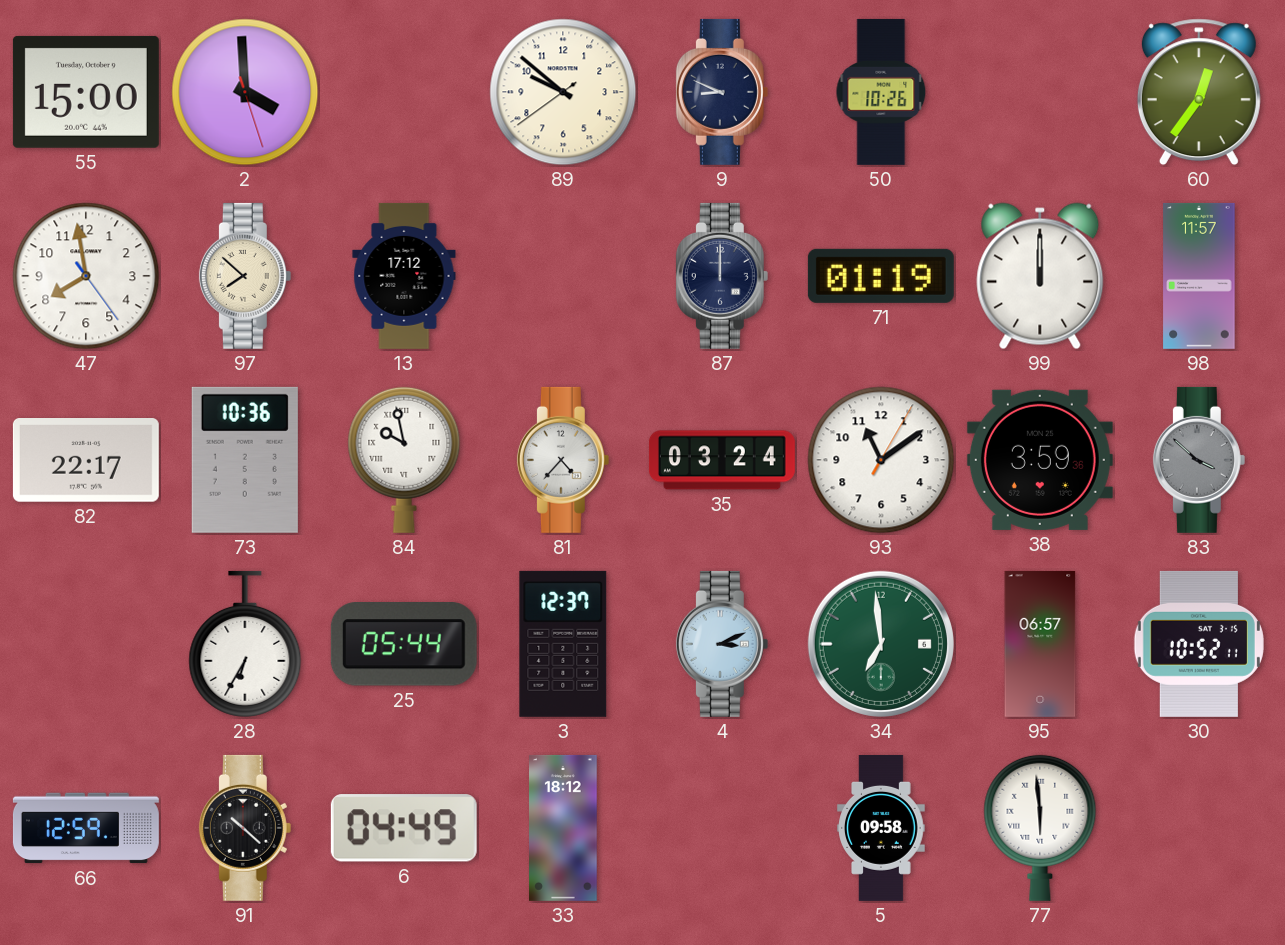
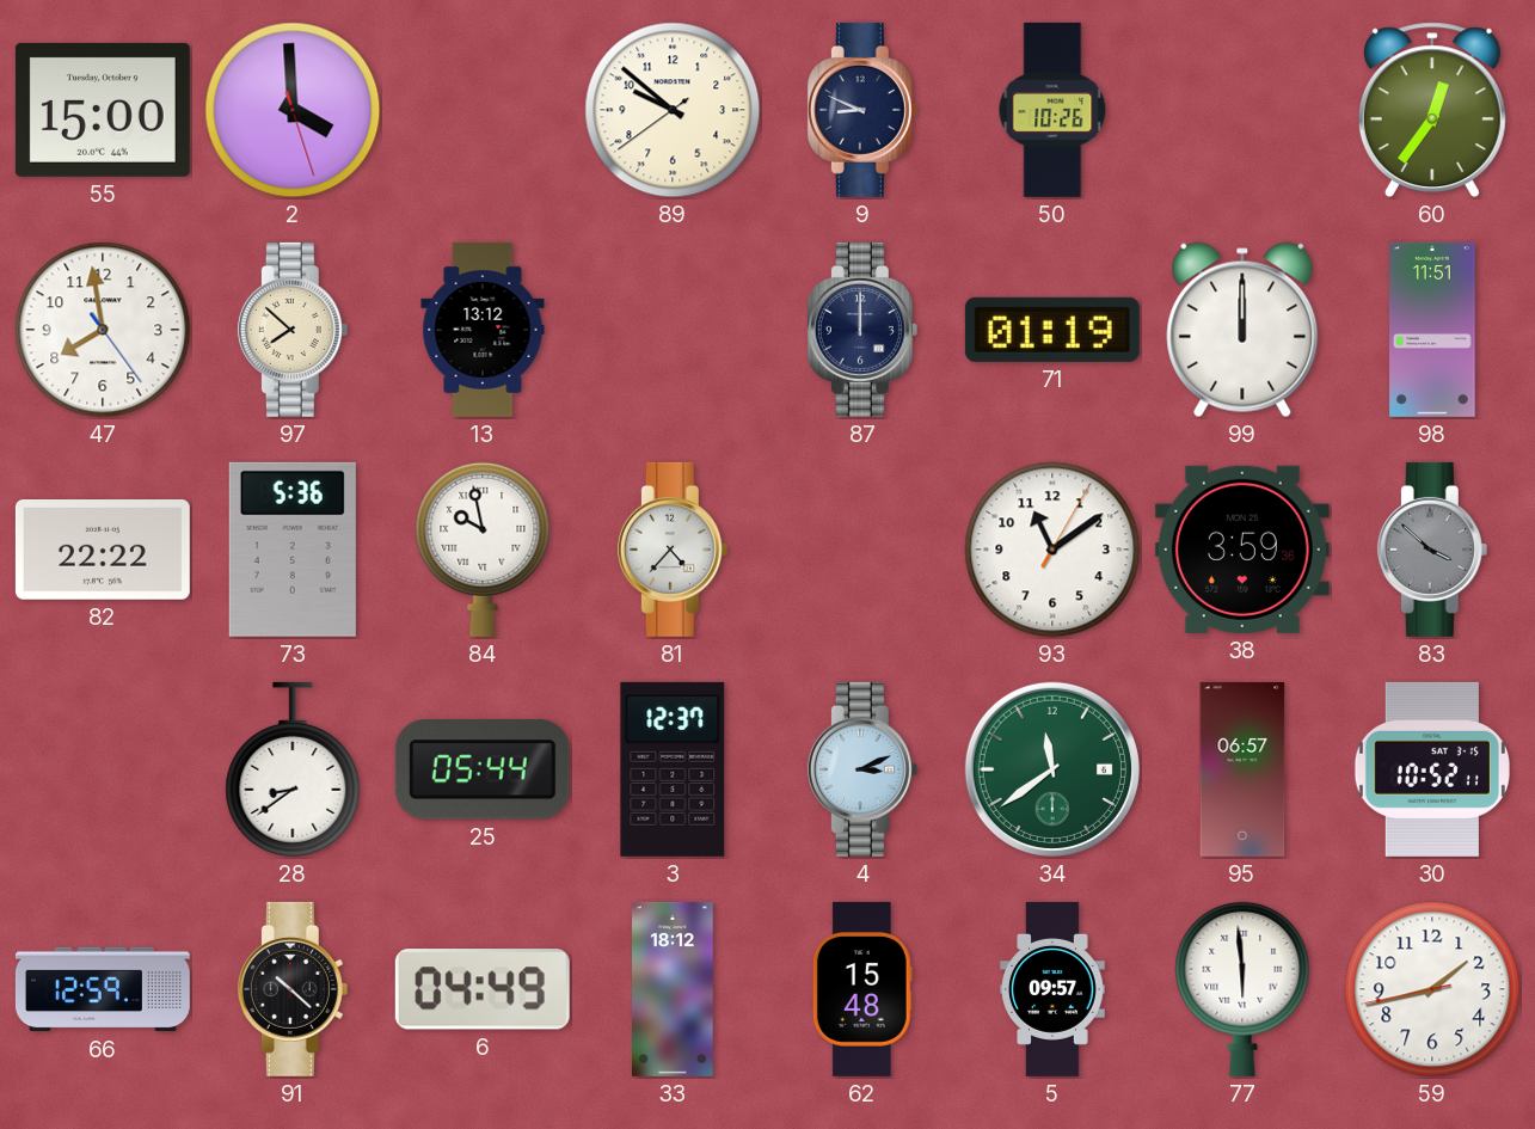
13: 17:12 -> 13:12
98: 11:57 -> 11:51
82: 22:17 -> 22:22
73: 10:36 -> 5:36
35: 03:24 -> none
28: 6:35 -> 8:39
34: 6:59 -> 11:39
62: none -> 15:48
5: 09:58 -> 09:57
59: none -> 1:42
